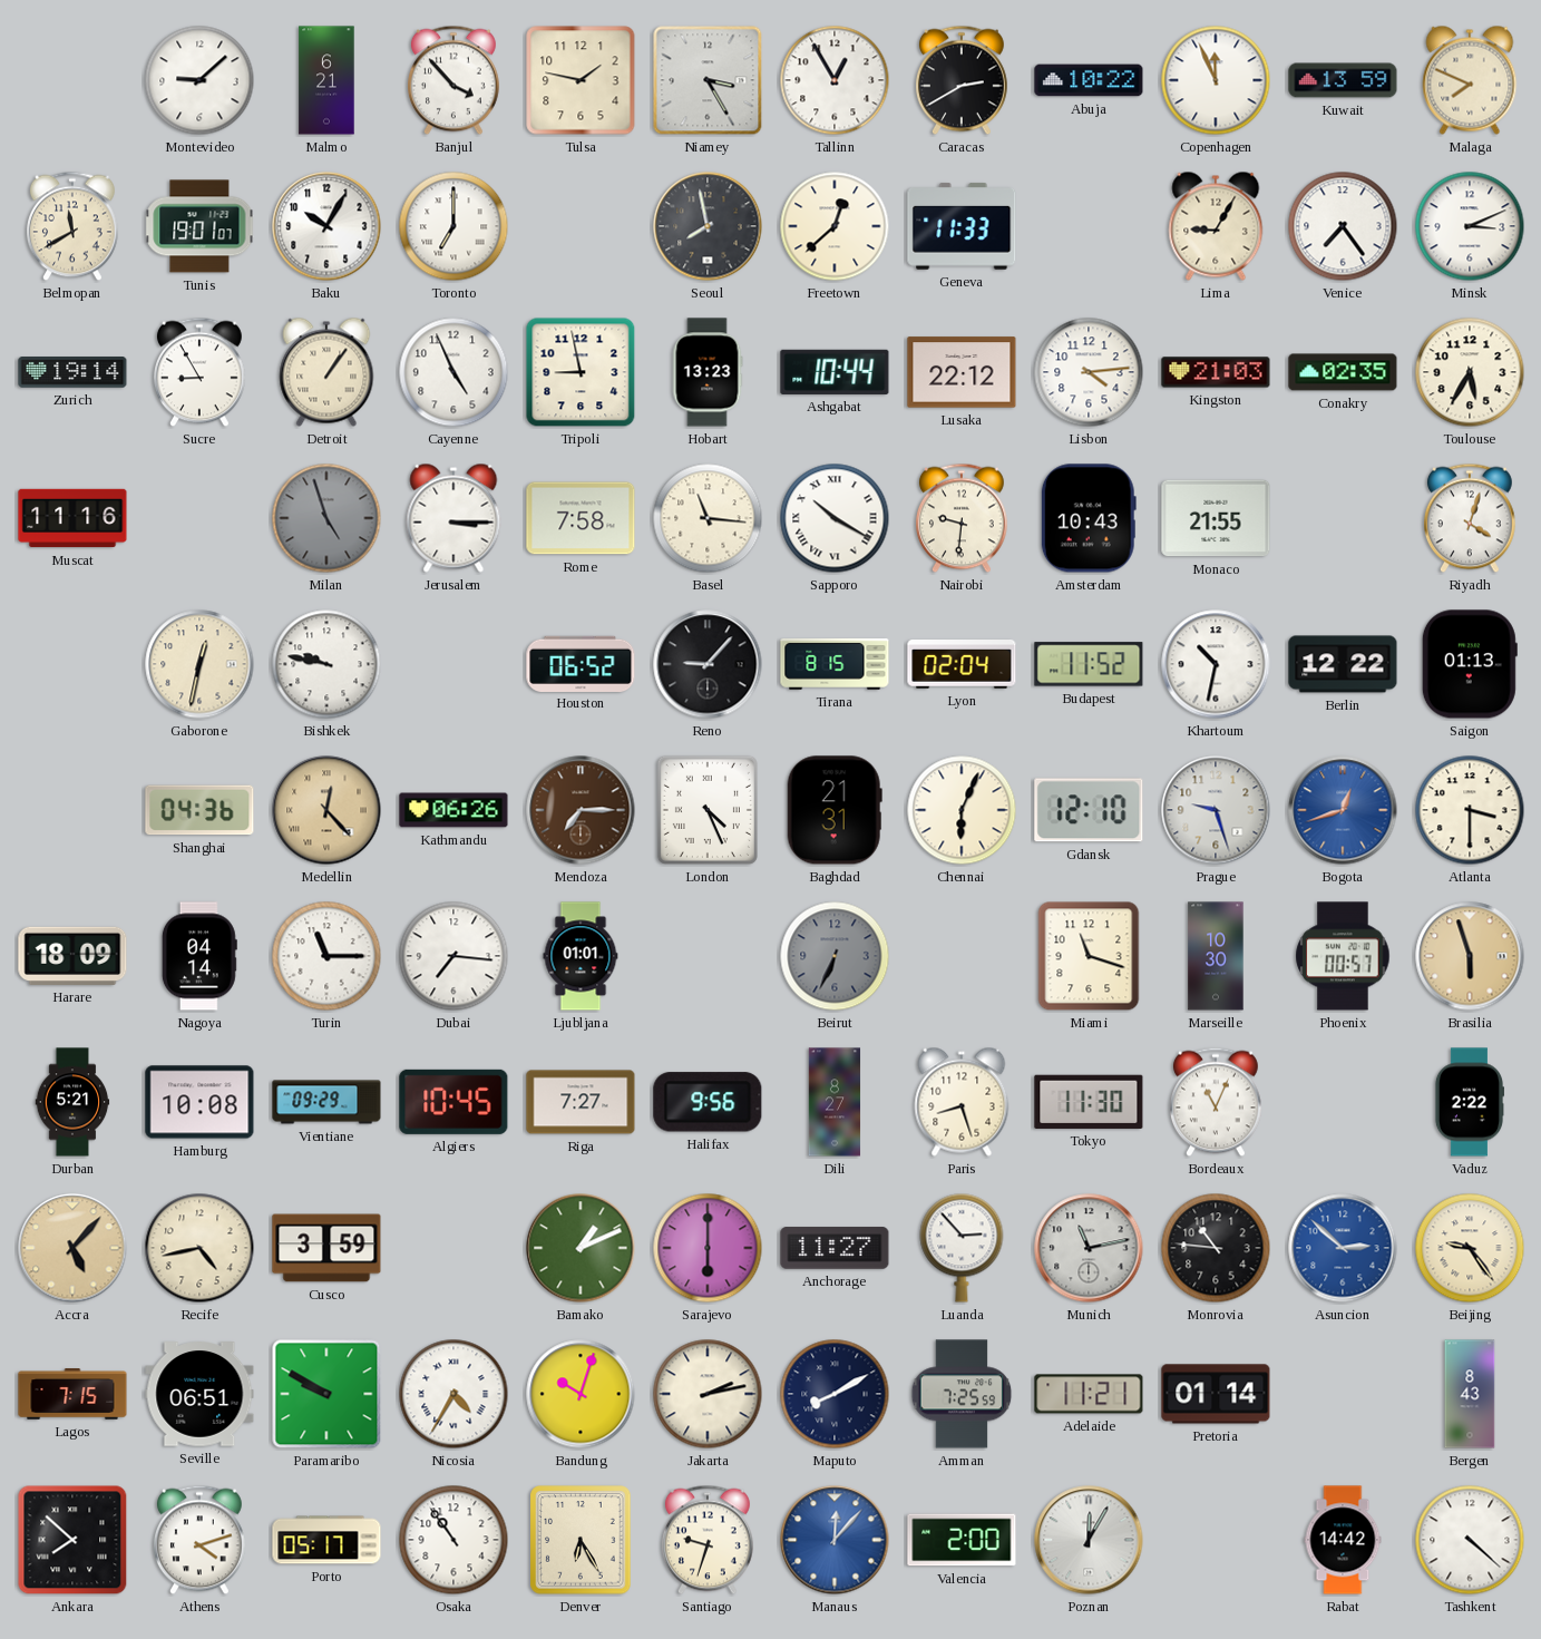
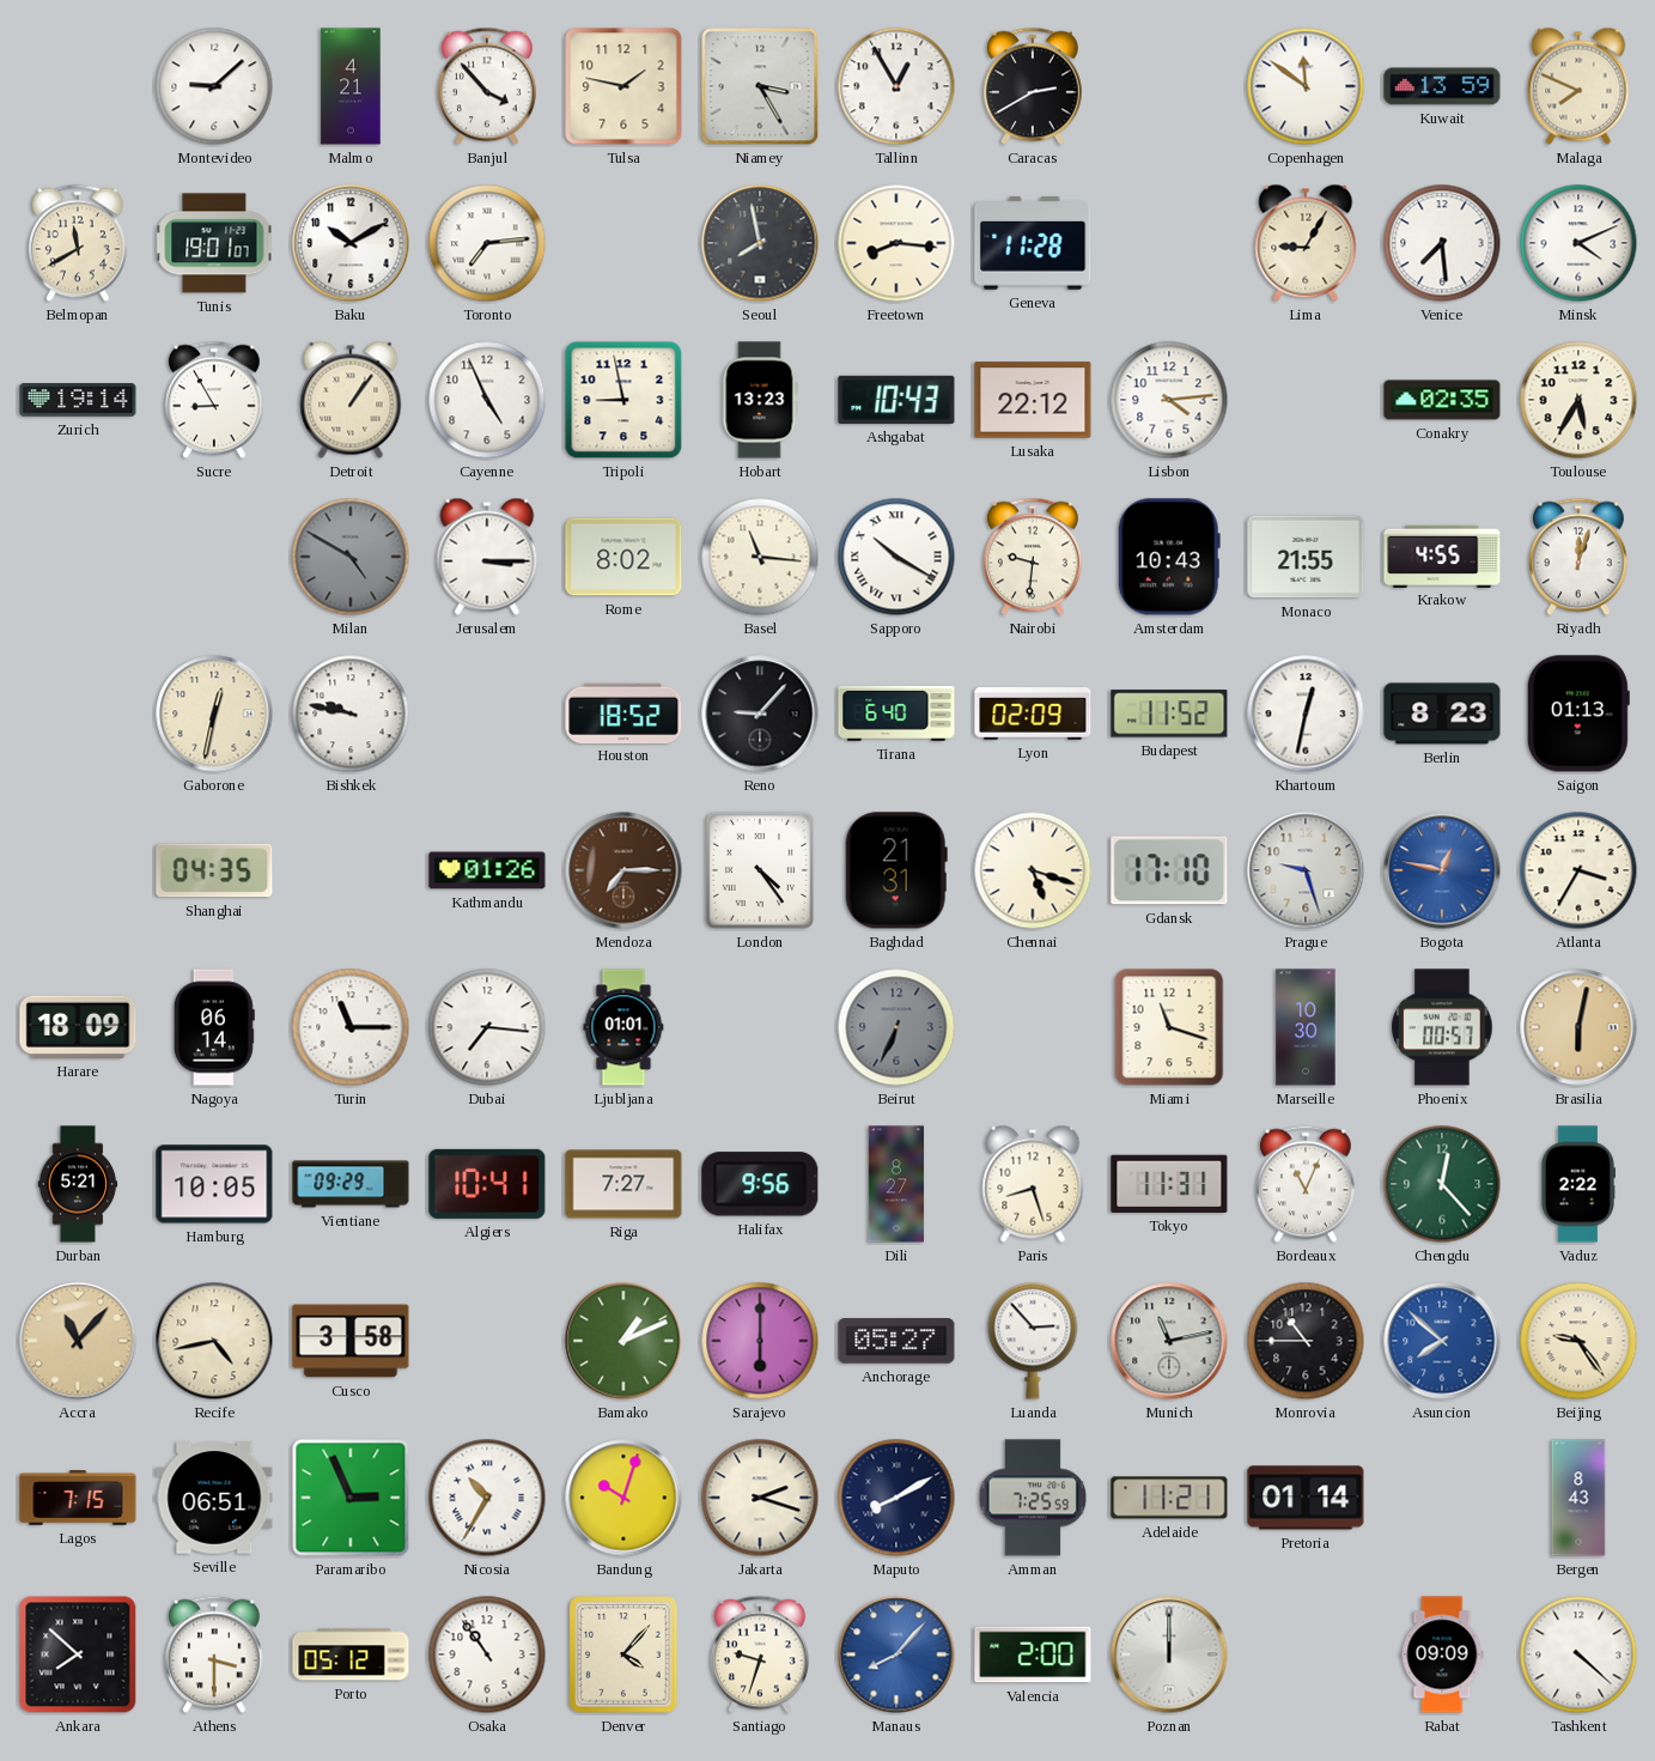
Malmo: 6:21 -> 4:21
Abuja: 10:22 -> none
Copenhagen: 11:56 -> 11:51
Baku: 10:05 -> 10:10
Toronto: 7:00 -> 7:14
Freetown: 12:38 -> 8:16
Geneva: 11:33 -> 11:28
Venice: 7:24 -> 7:29
Minsk: 3:11 -> 4:11
Ashgabat: 10:44 -> 10:43
Kingston: 21:03 -> none
Muscat: 11:16 -> none
Milan: 4:57 -> 4:50
Rome: 7:58 -> 8:02
Krakow: none -> 4:55
Riyadh: 4:03 -> 12:03
Houston: 06:52 -> 18:52
Tirana: 8:15 -> 6:40
Lyon: 02:04 -> 02:09
Khartoum: 10:32 -> 12:32
Berlin: 12:22 -> 8:23
Shanghai: 04:36 -> 04:35
Medellin: 12:23 -> none
Kathmandu: 06:26 -> 01:26
London: 4:26 -> 4:24
Chennai: 6:04 -> 5:18
Gdansk: 12:10 -> 17:10
Bogota: 12:42 -> 12:47
Atlanta: 3:30 -> 3:35
Nagoya: 04:14 -> 06:14
Brasilia: 5:57 -> 6:02
Hamburg: 10:08 -> 10:05
Algiers: 10:45 -> 10:41
Tokyo: 11:30 -> 11:31
Chengdu: none -> 12:23
Accra: 5:07 -> 11:07
Cusco: 3:59 -> 3:58
Anchorage: 11:27 -> 05:27
Monrovia: 10:46 -> 10:45
Asuncion: 2:52 -> 7:52
Paramaribo: 9:50 -> 2:56
Nicosia: 4:35 -> 10:35
Jakarta: 2:13 -> 2:18
Athens: 4:12 -> 3:30
Porto: 05:17 -> 05:12
Denver: 6:25 -> 4:07
Manaus: 12:07 -> 8:07
Poznan: 12:05 -> 12:00
Rabat: 14:42 -> 09:09
